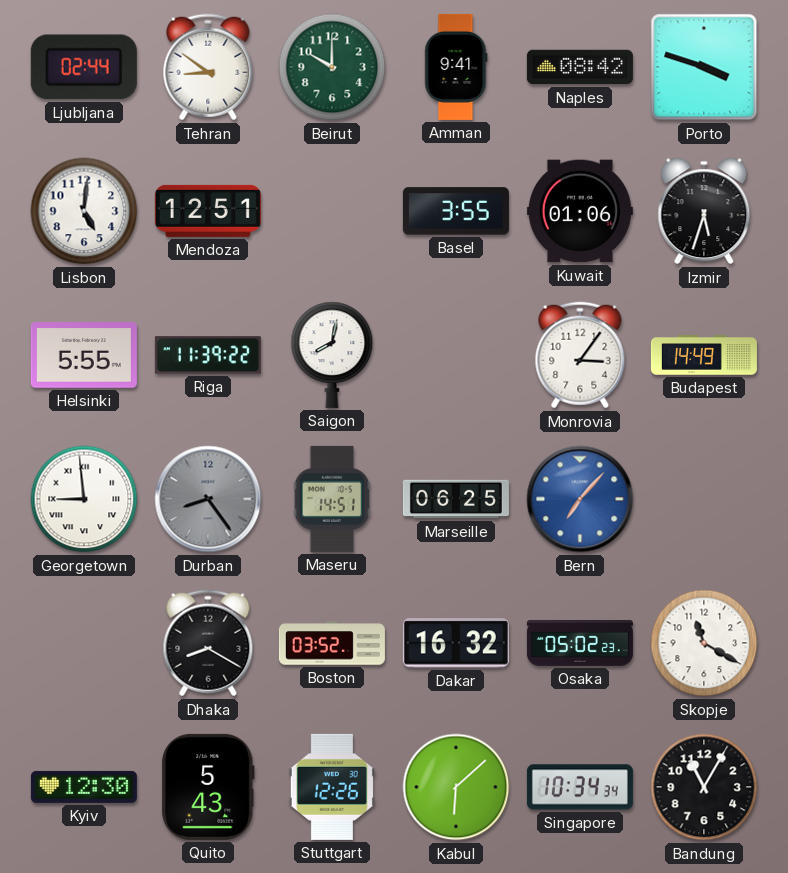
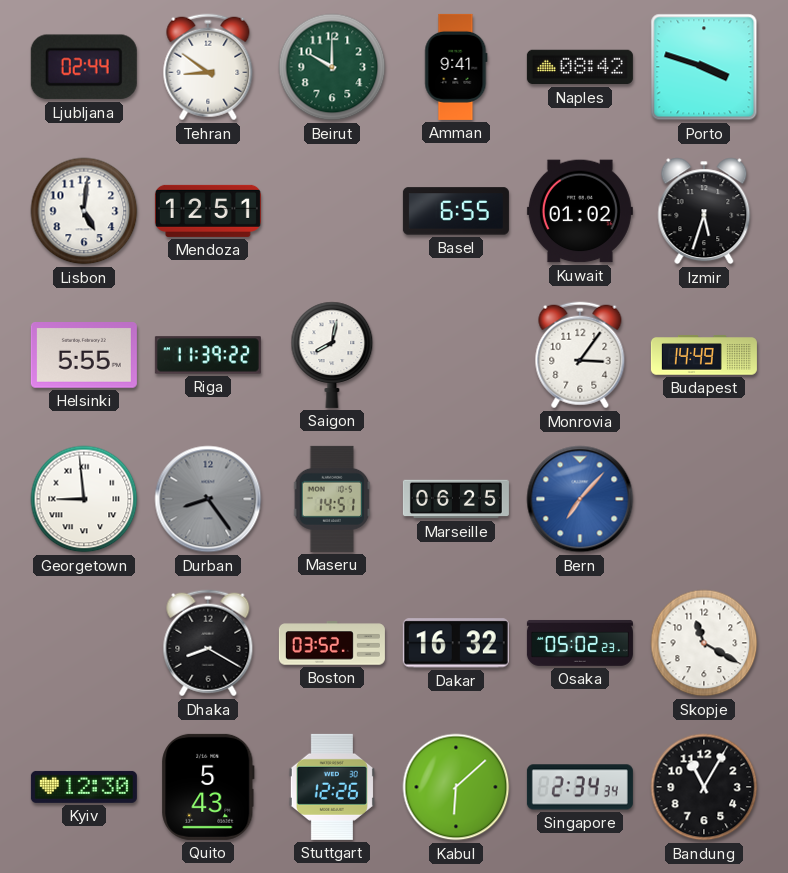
Basel: 3:55 -> 6:55
Kuwait: 01:06 -> 01:02
Singapore: 10:34 -> 2:34
